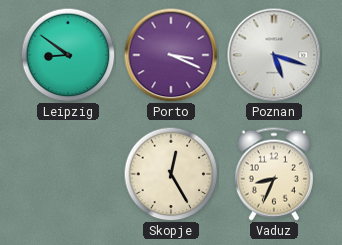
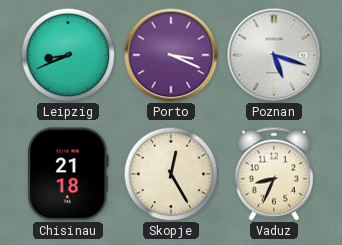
Leipzig: 8:51 -> 8:41
Chisinau: none -> 21:18
